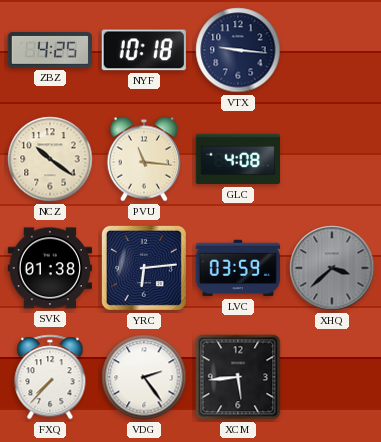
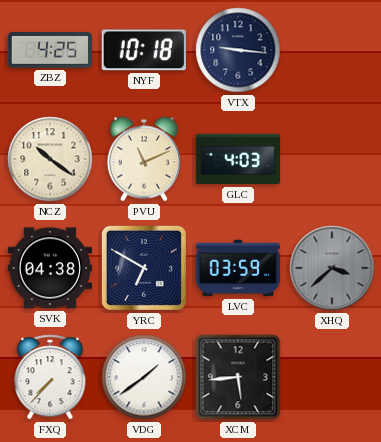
PVU: 11:16 -> 11:11
GLC: 4:08 -> 4:03
SVK: 01:38 -> 04:38
YRC: 6:14 -> 6:50
VDG: 2:24 -> 1:39
